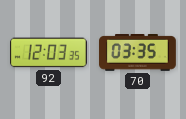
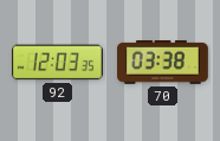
70: 03:35 -> 03:38
